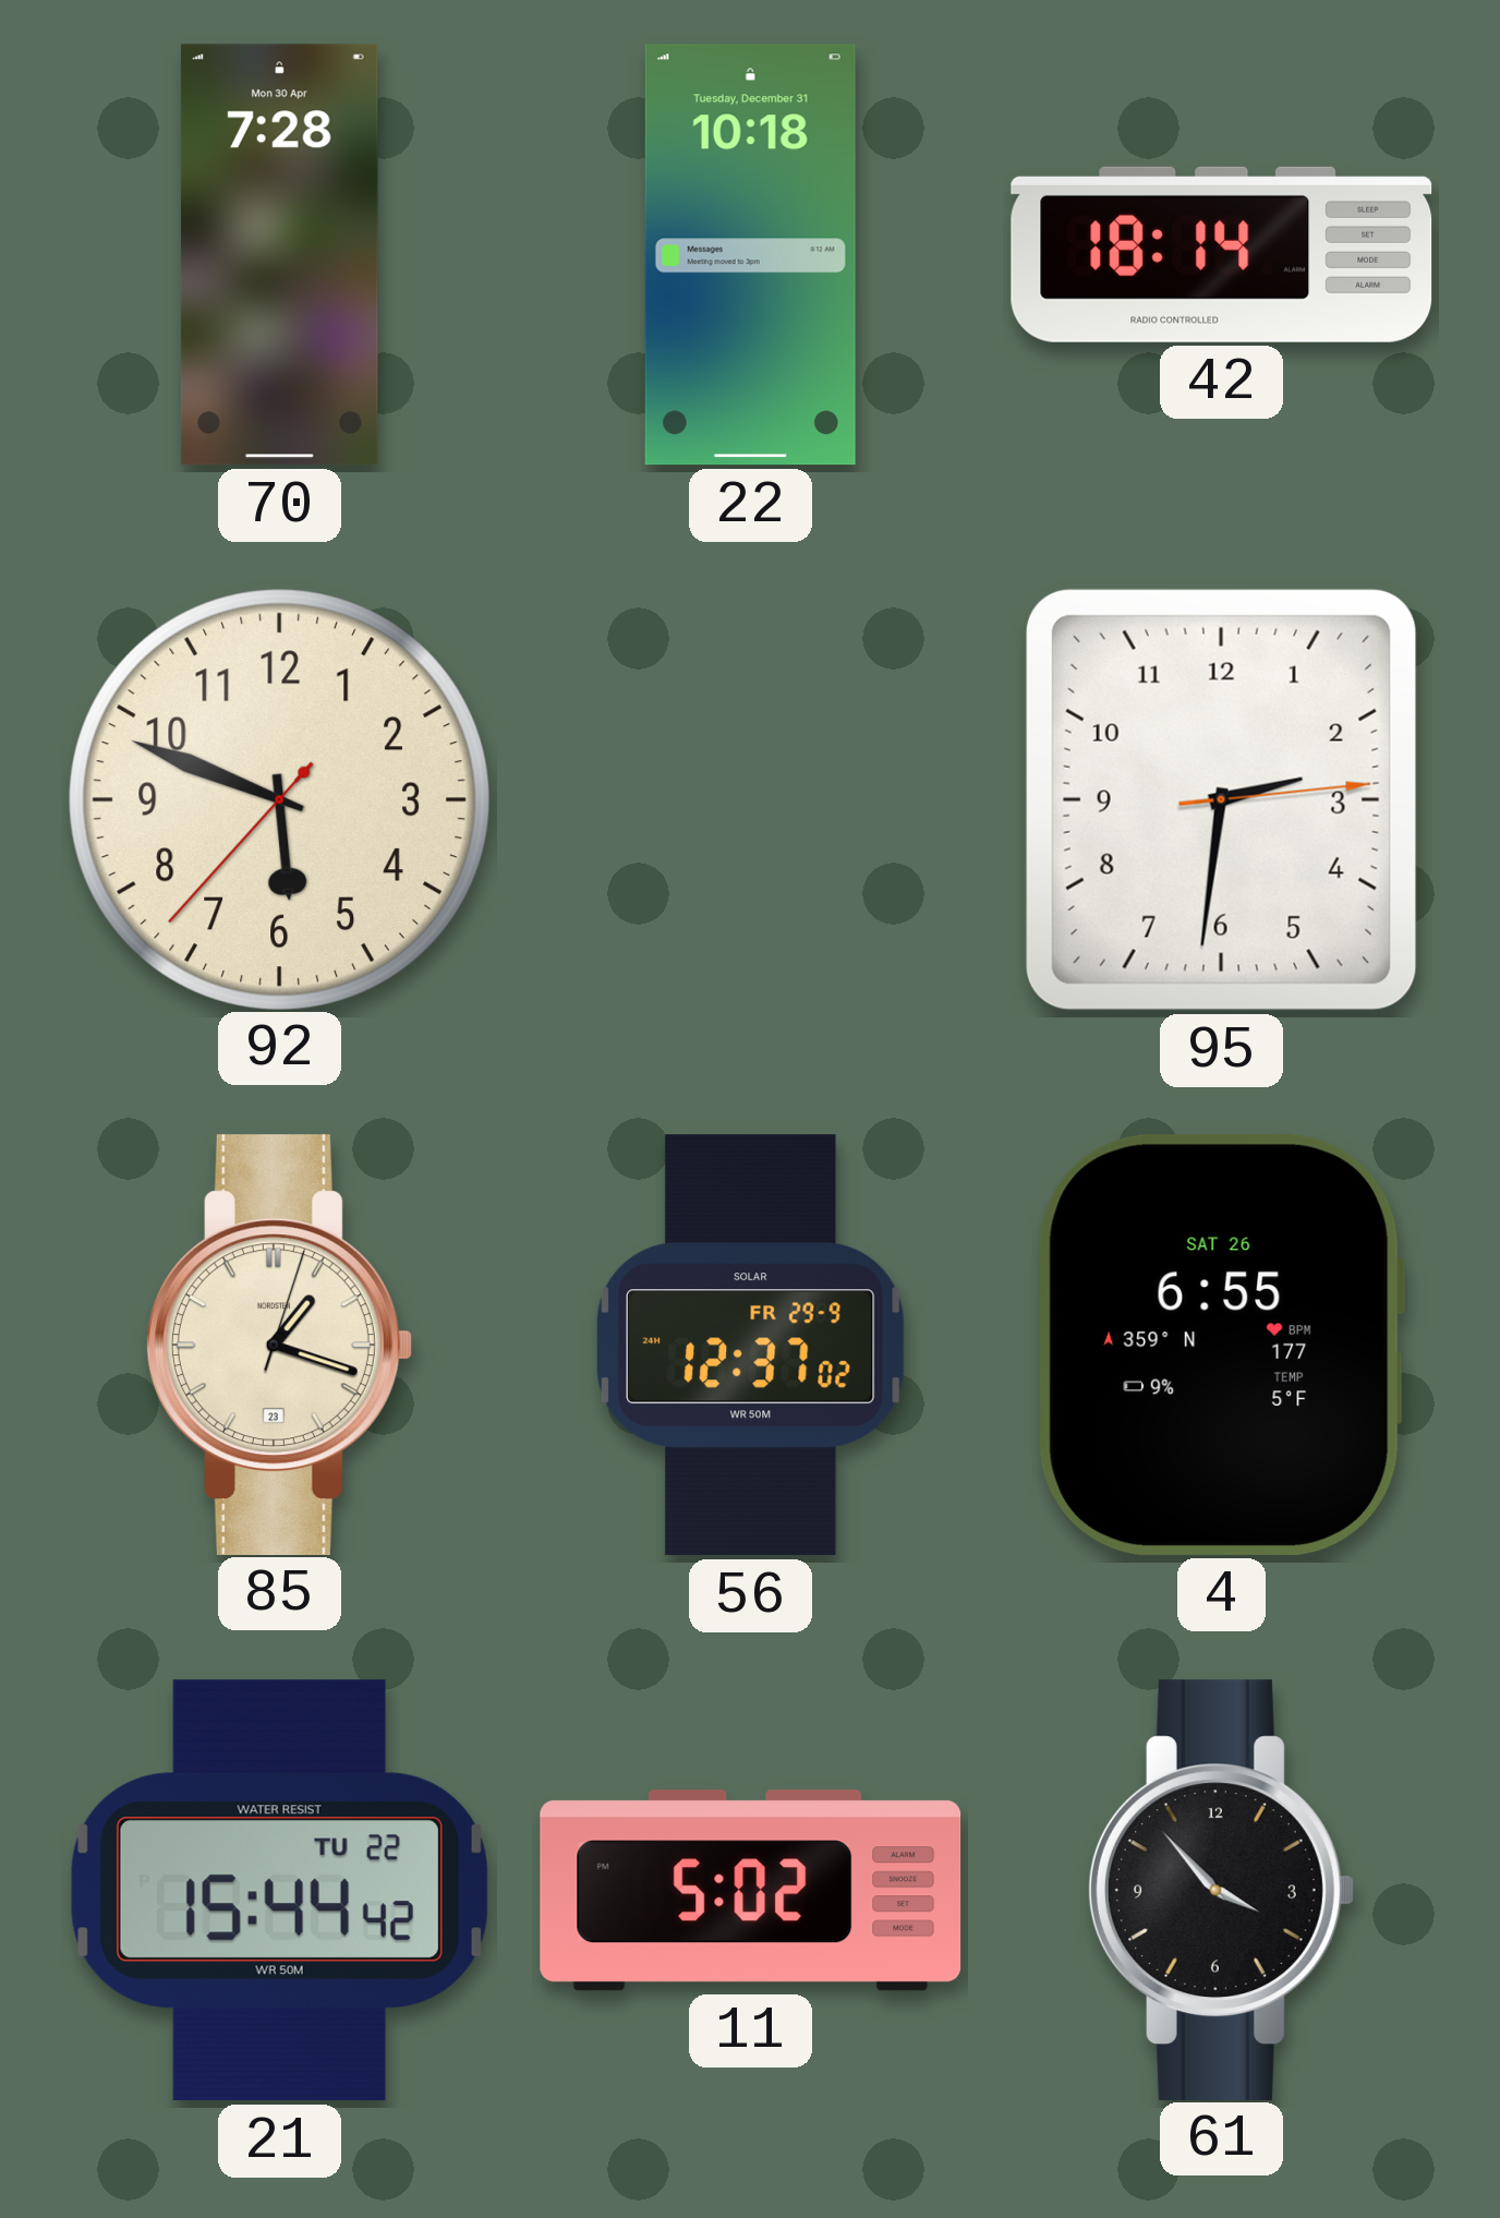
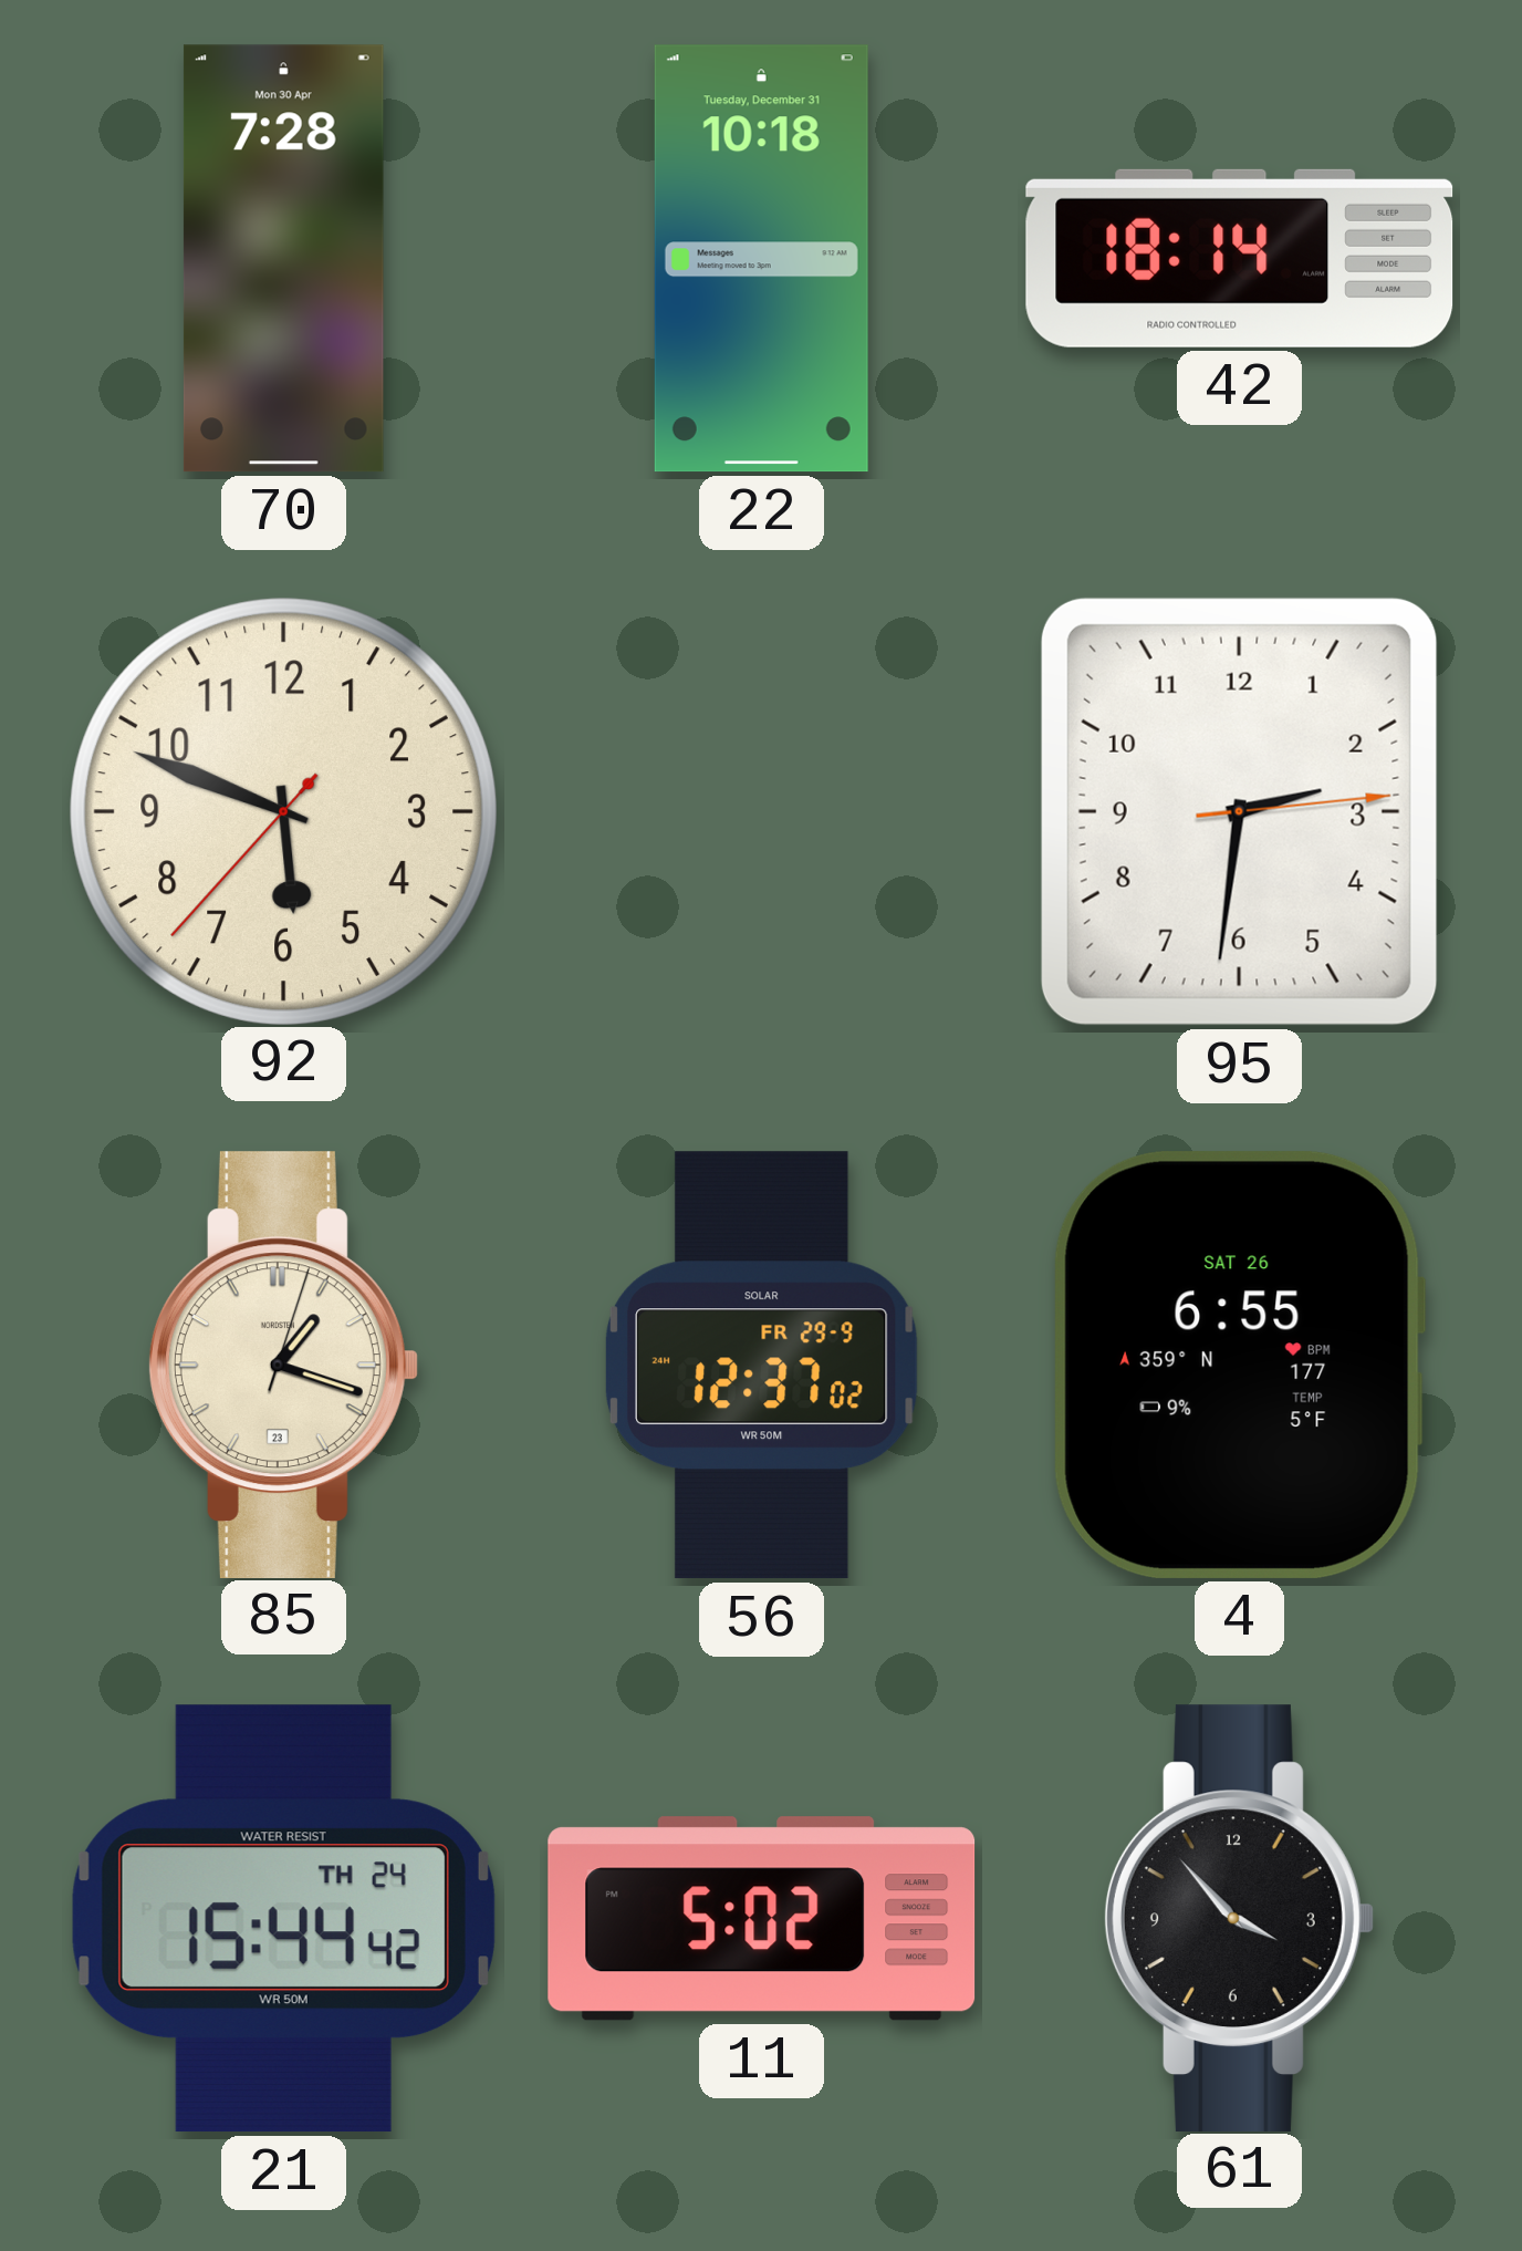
21 date: TU 22 -> TH 24
